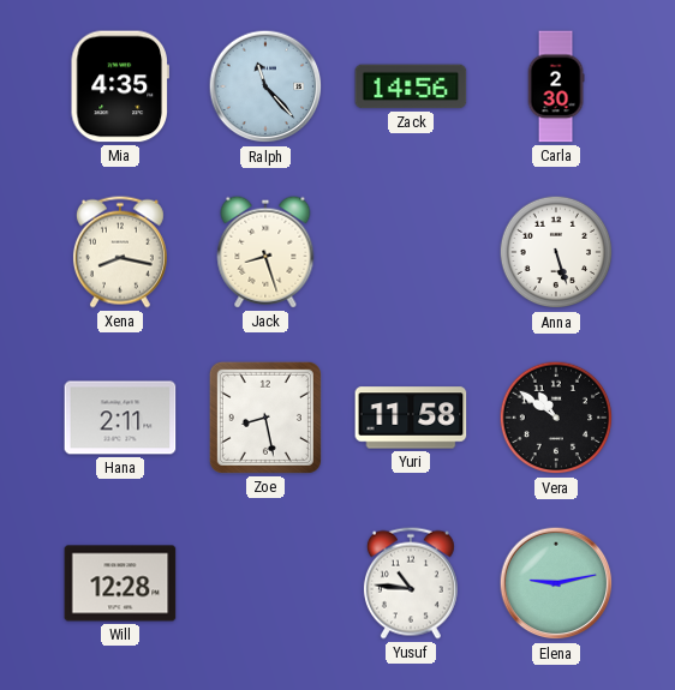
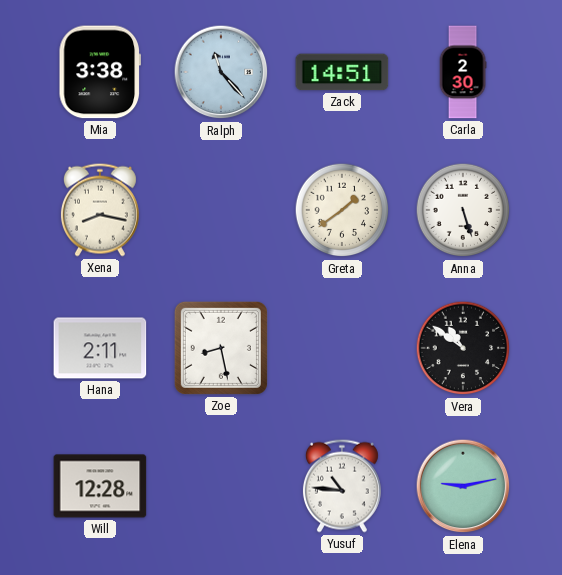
Mia: 4:35 -> 3:38
Zack: 14:56 -> 14:51
Jack: 8:27 -> none
Greta: none -> 1:39
Yuri: 11:58 -> none
